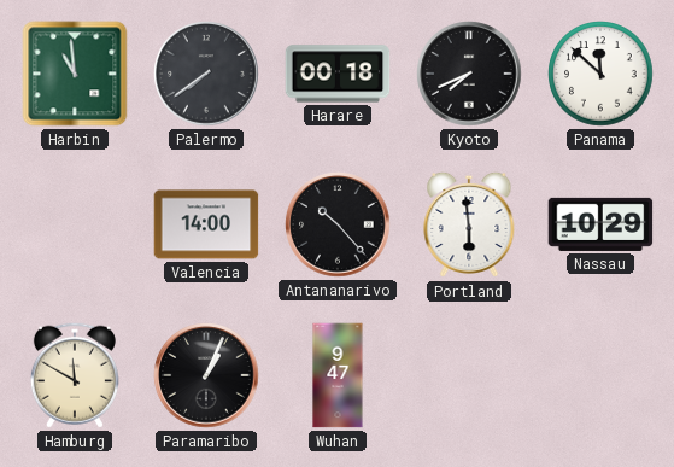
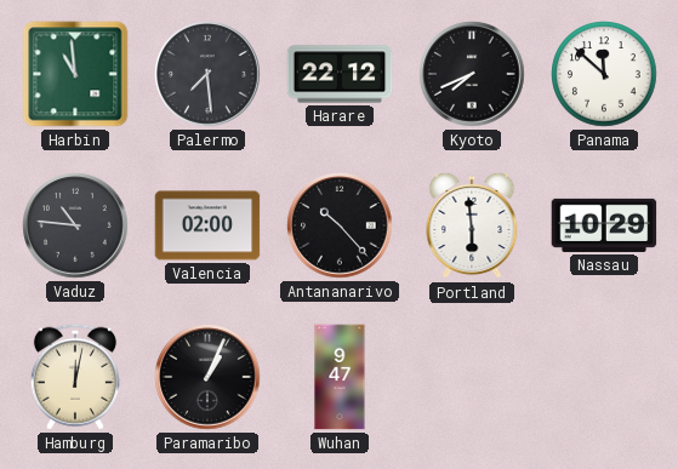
Palermo: 7:39 -> 7:29
Harare: 00:18 -> 22:12
Vaduz: none -> 10:46
Valencia: 14:00 -> 02:00
Hamburg: 11:50 -> 12:02
